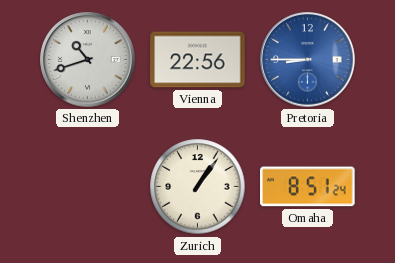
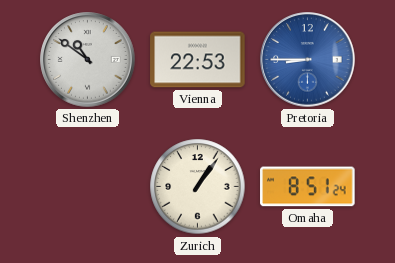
Shenzhen: 10:42 -> 10:51
Vienna: 22:56 -> 22:53
